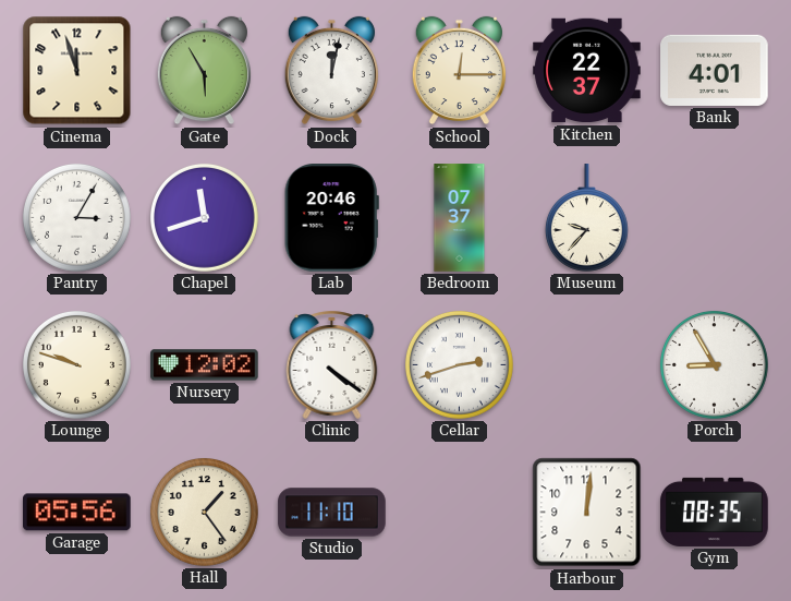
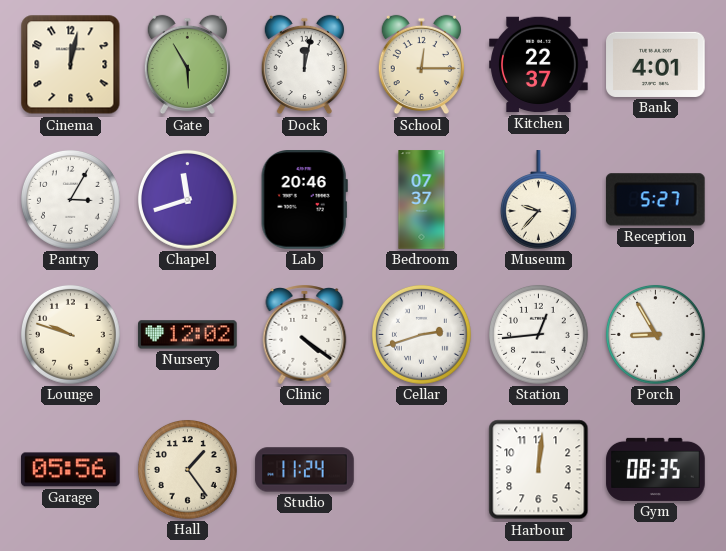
Cinema: 11:57 -> 12:02
Reception: none -> 5:27
Station: none -> 12:44
Studio: 11:10 -> 11:24
